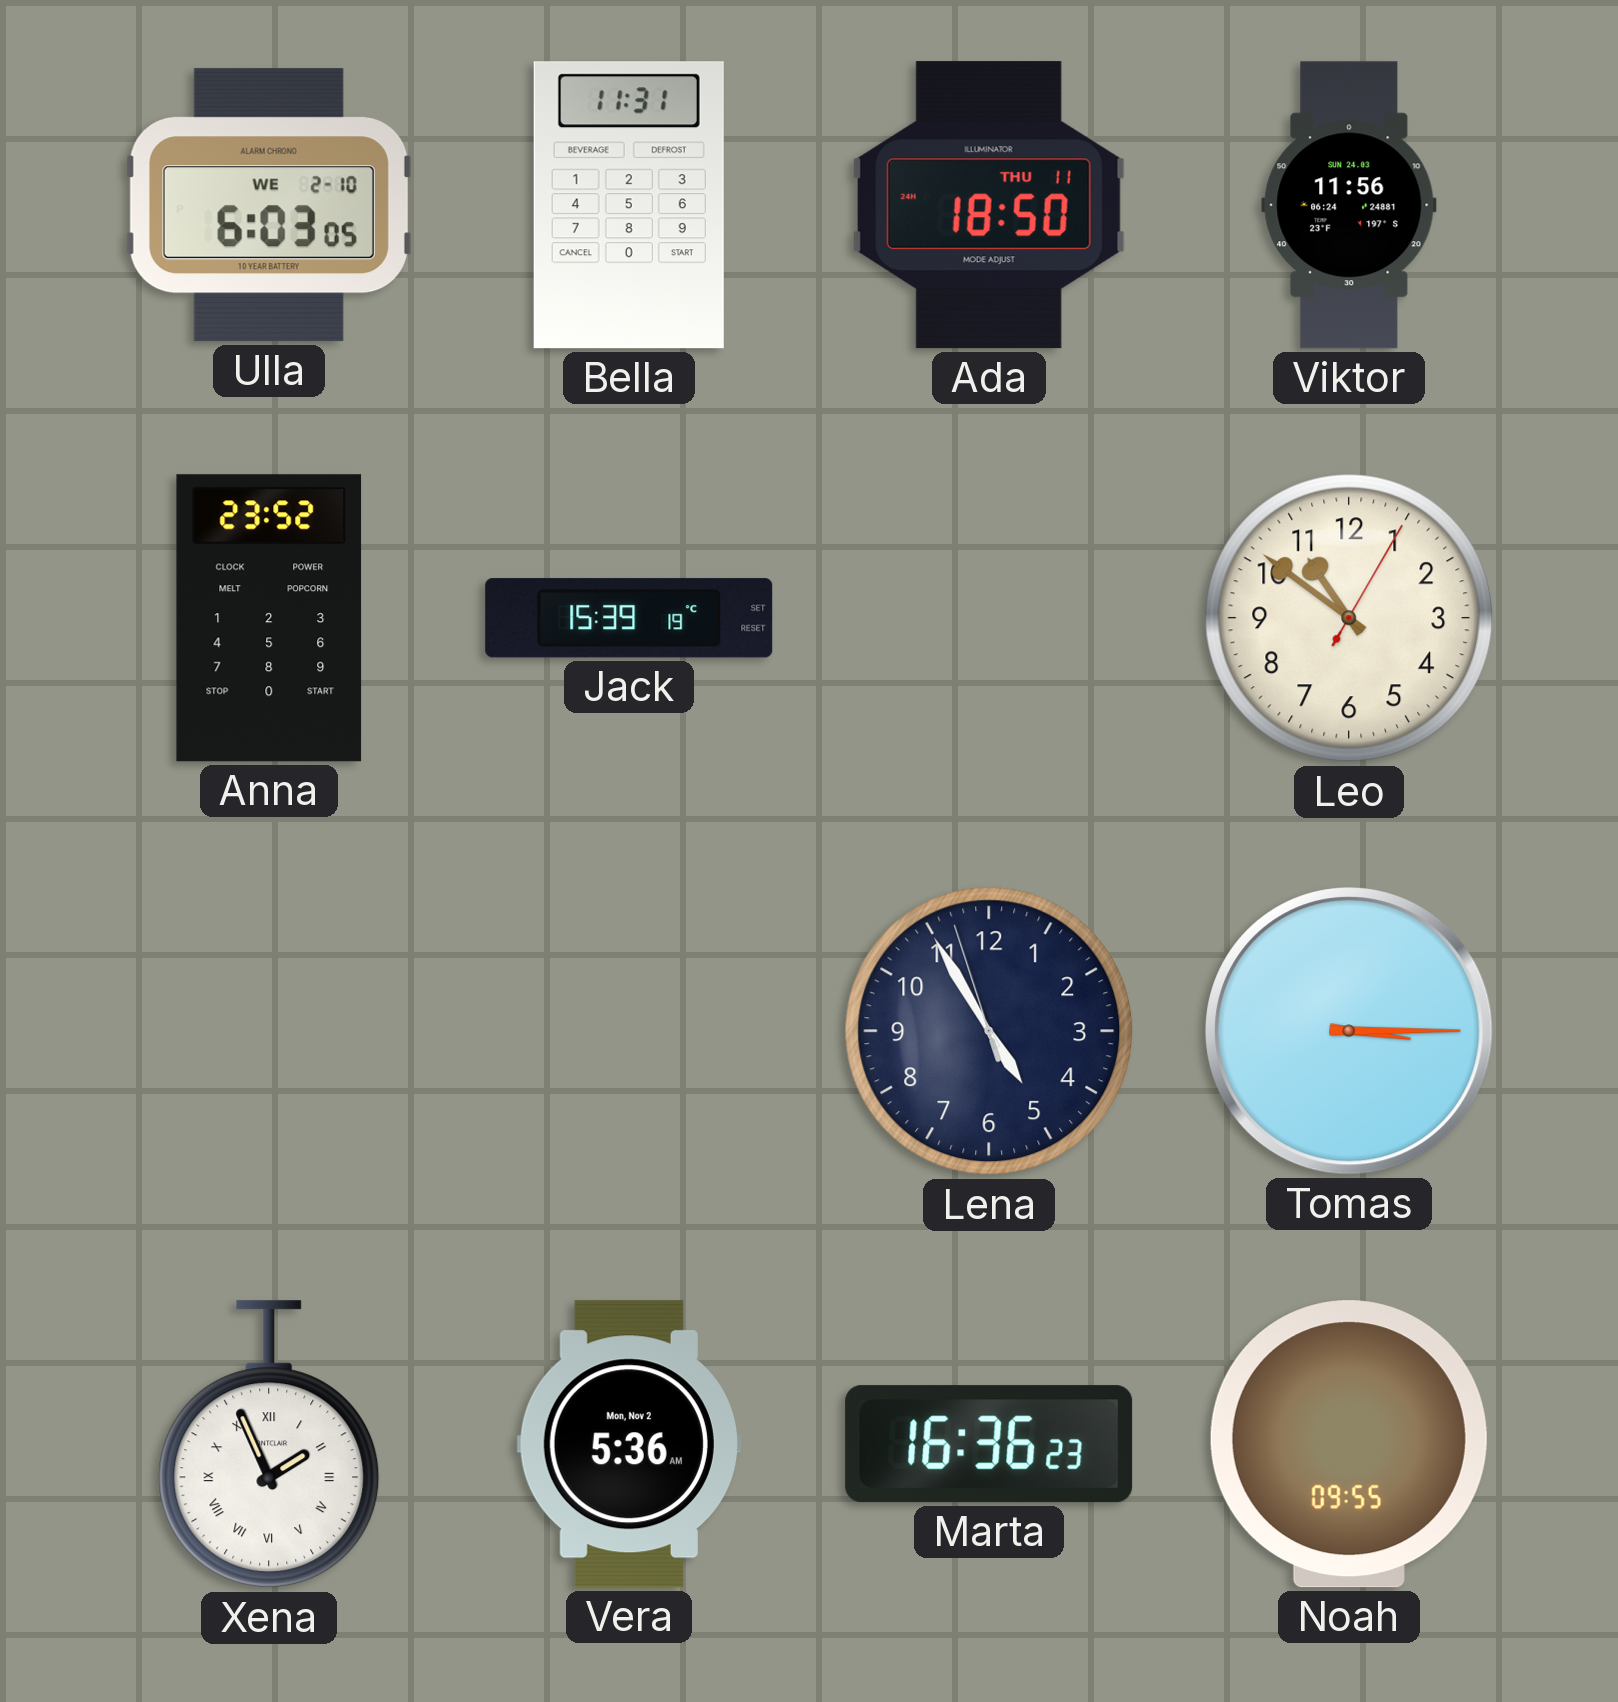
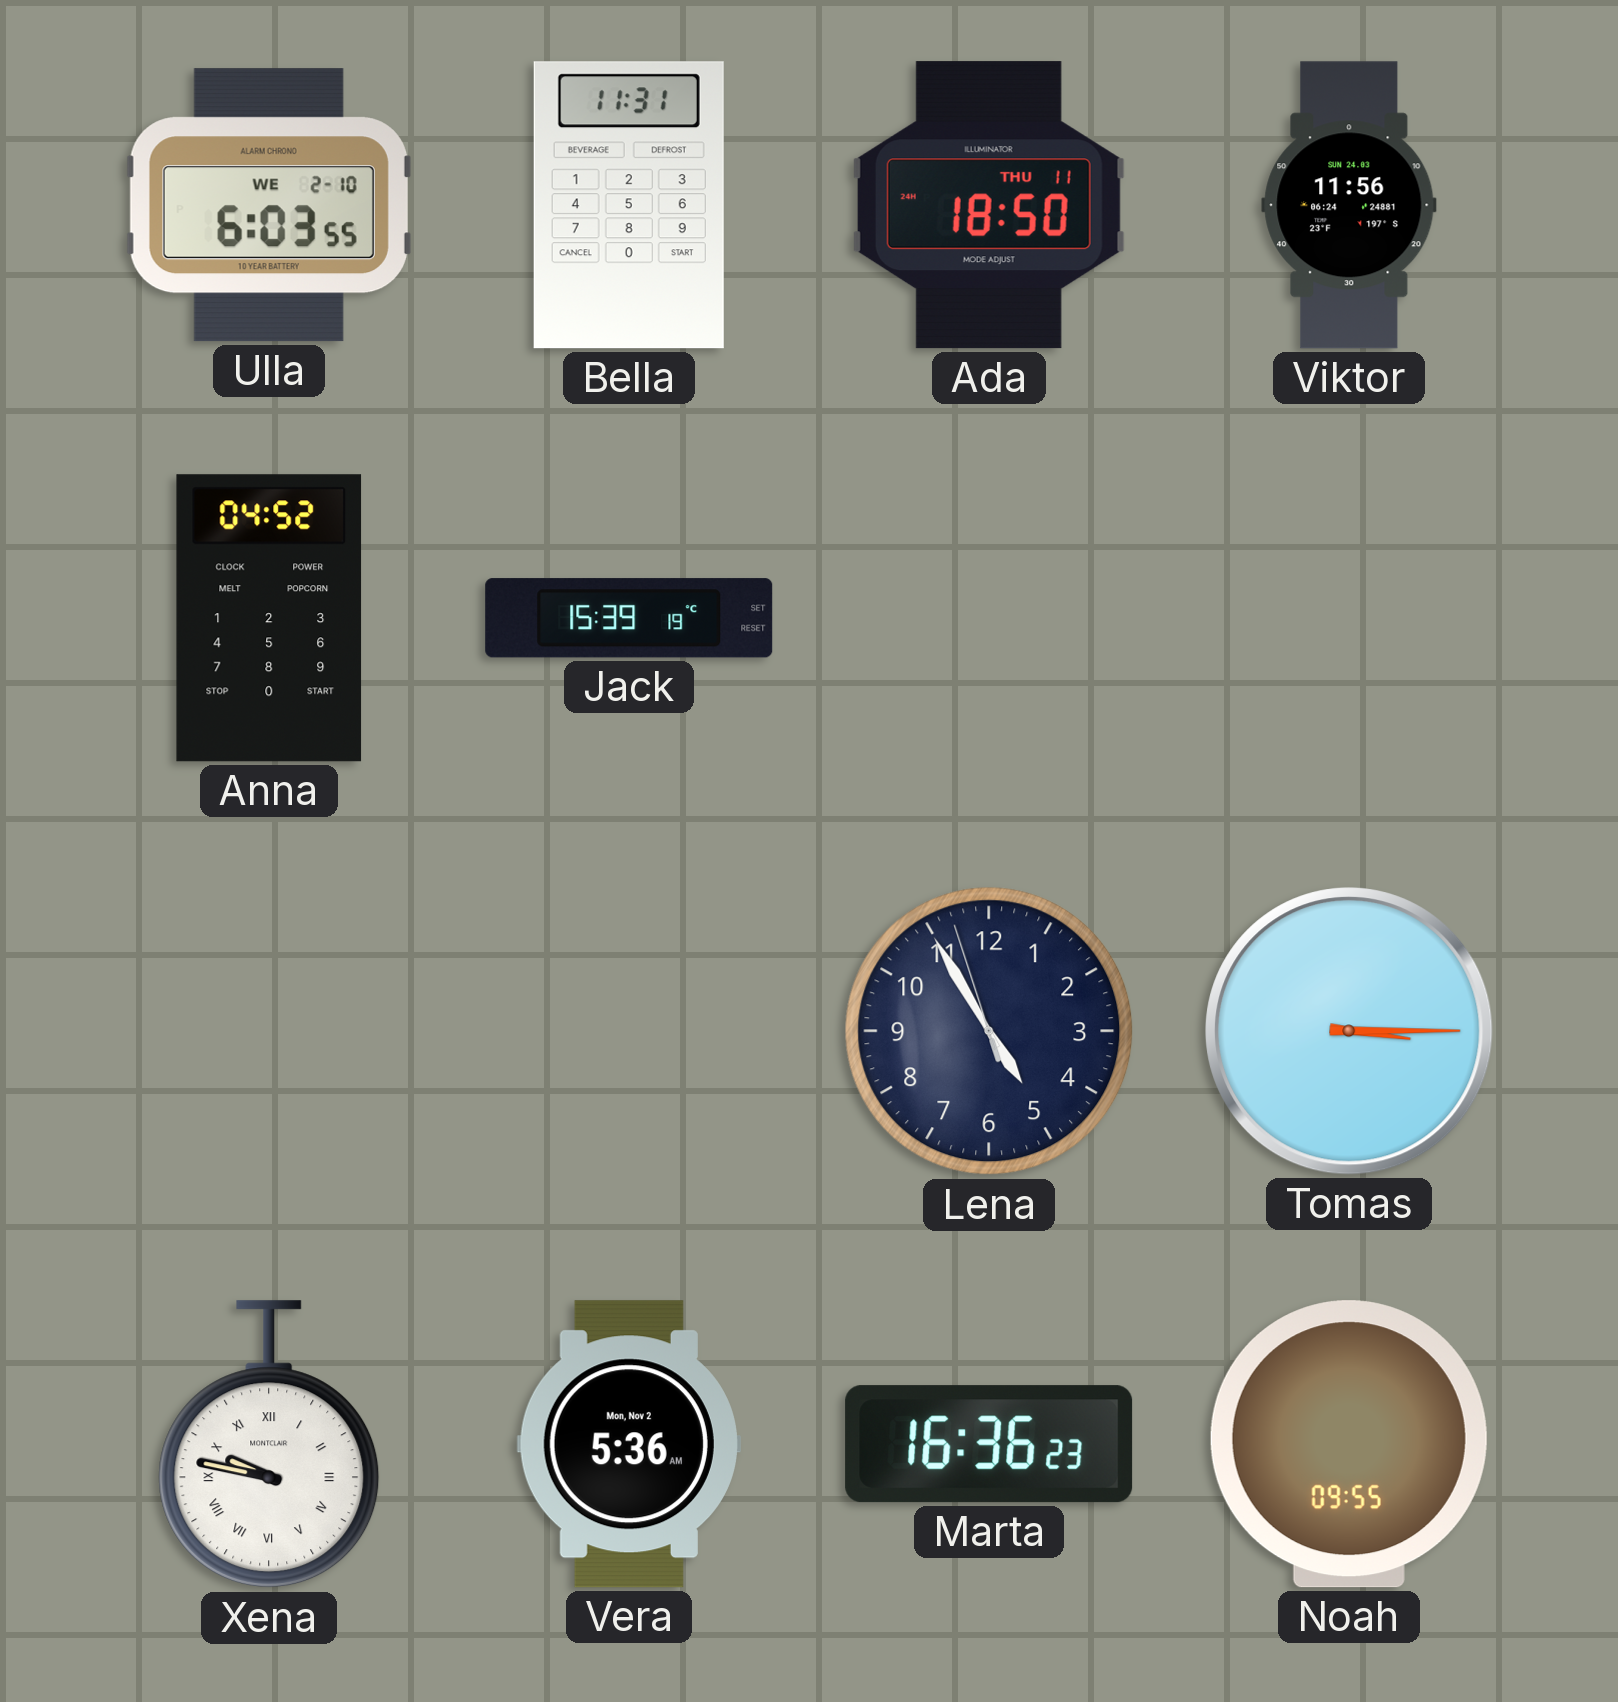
Ulla: 6:03:05 -> 6:03:55
Anna: 23:52 -> 04:52
Leo: 10:51 -> none
Xena: 1:56 -> 9:47
